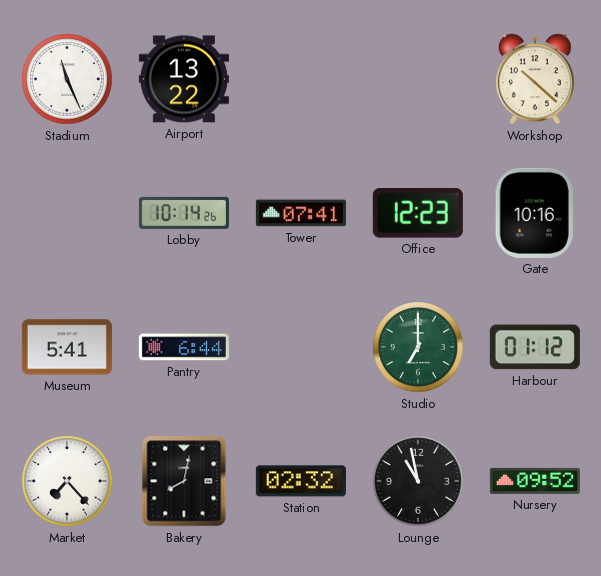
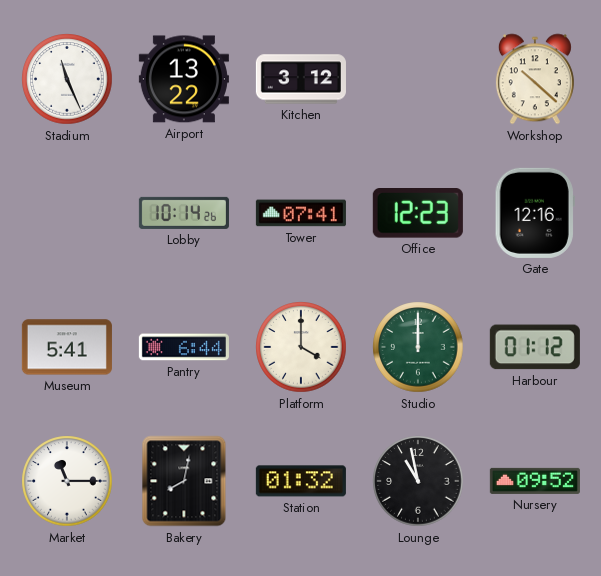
Kitchen: none -> 3:12
Gate: 10:16 -> 12:16
Platform: none -> 4:00
Studio: 7:00 -> 12:00
Market: 7:23 -> 11:15
Station: 02:32 -> 01:32
